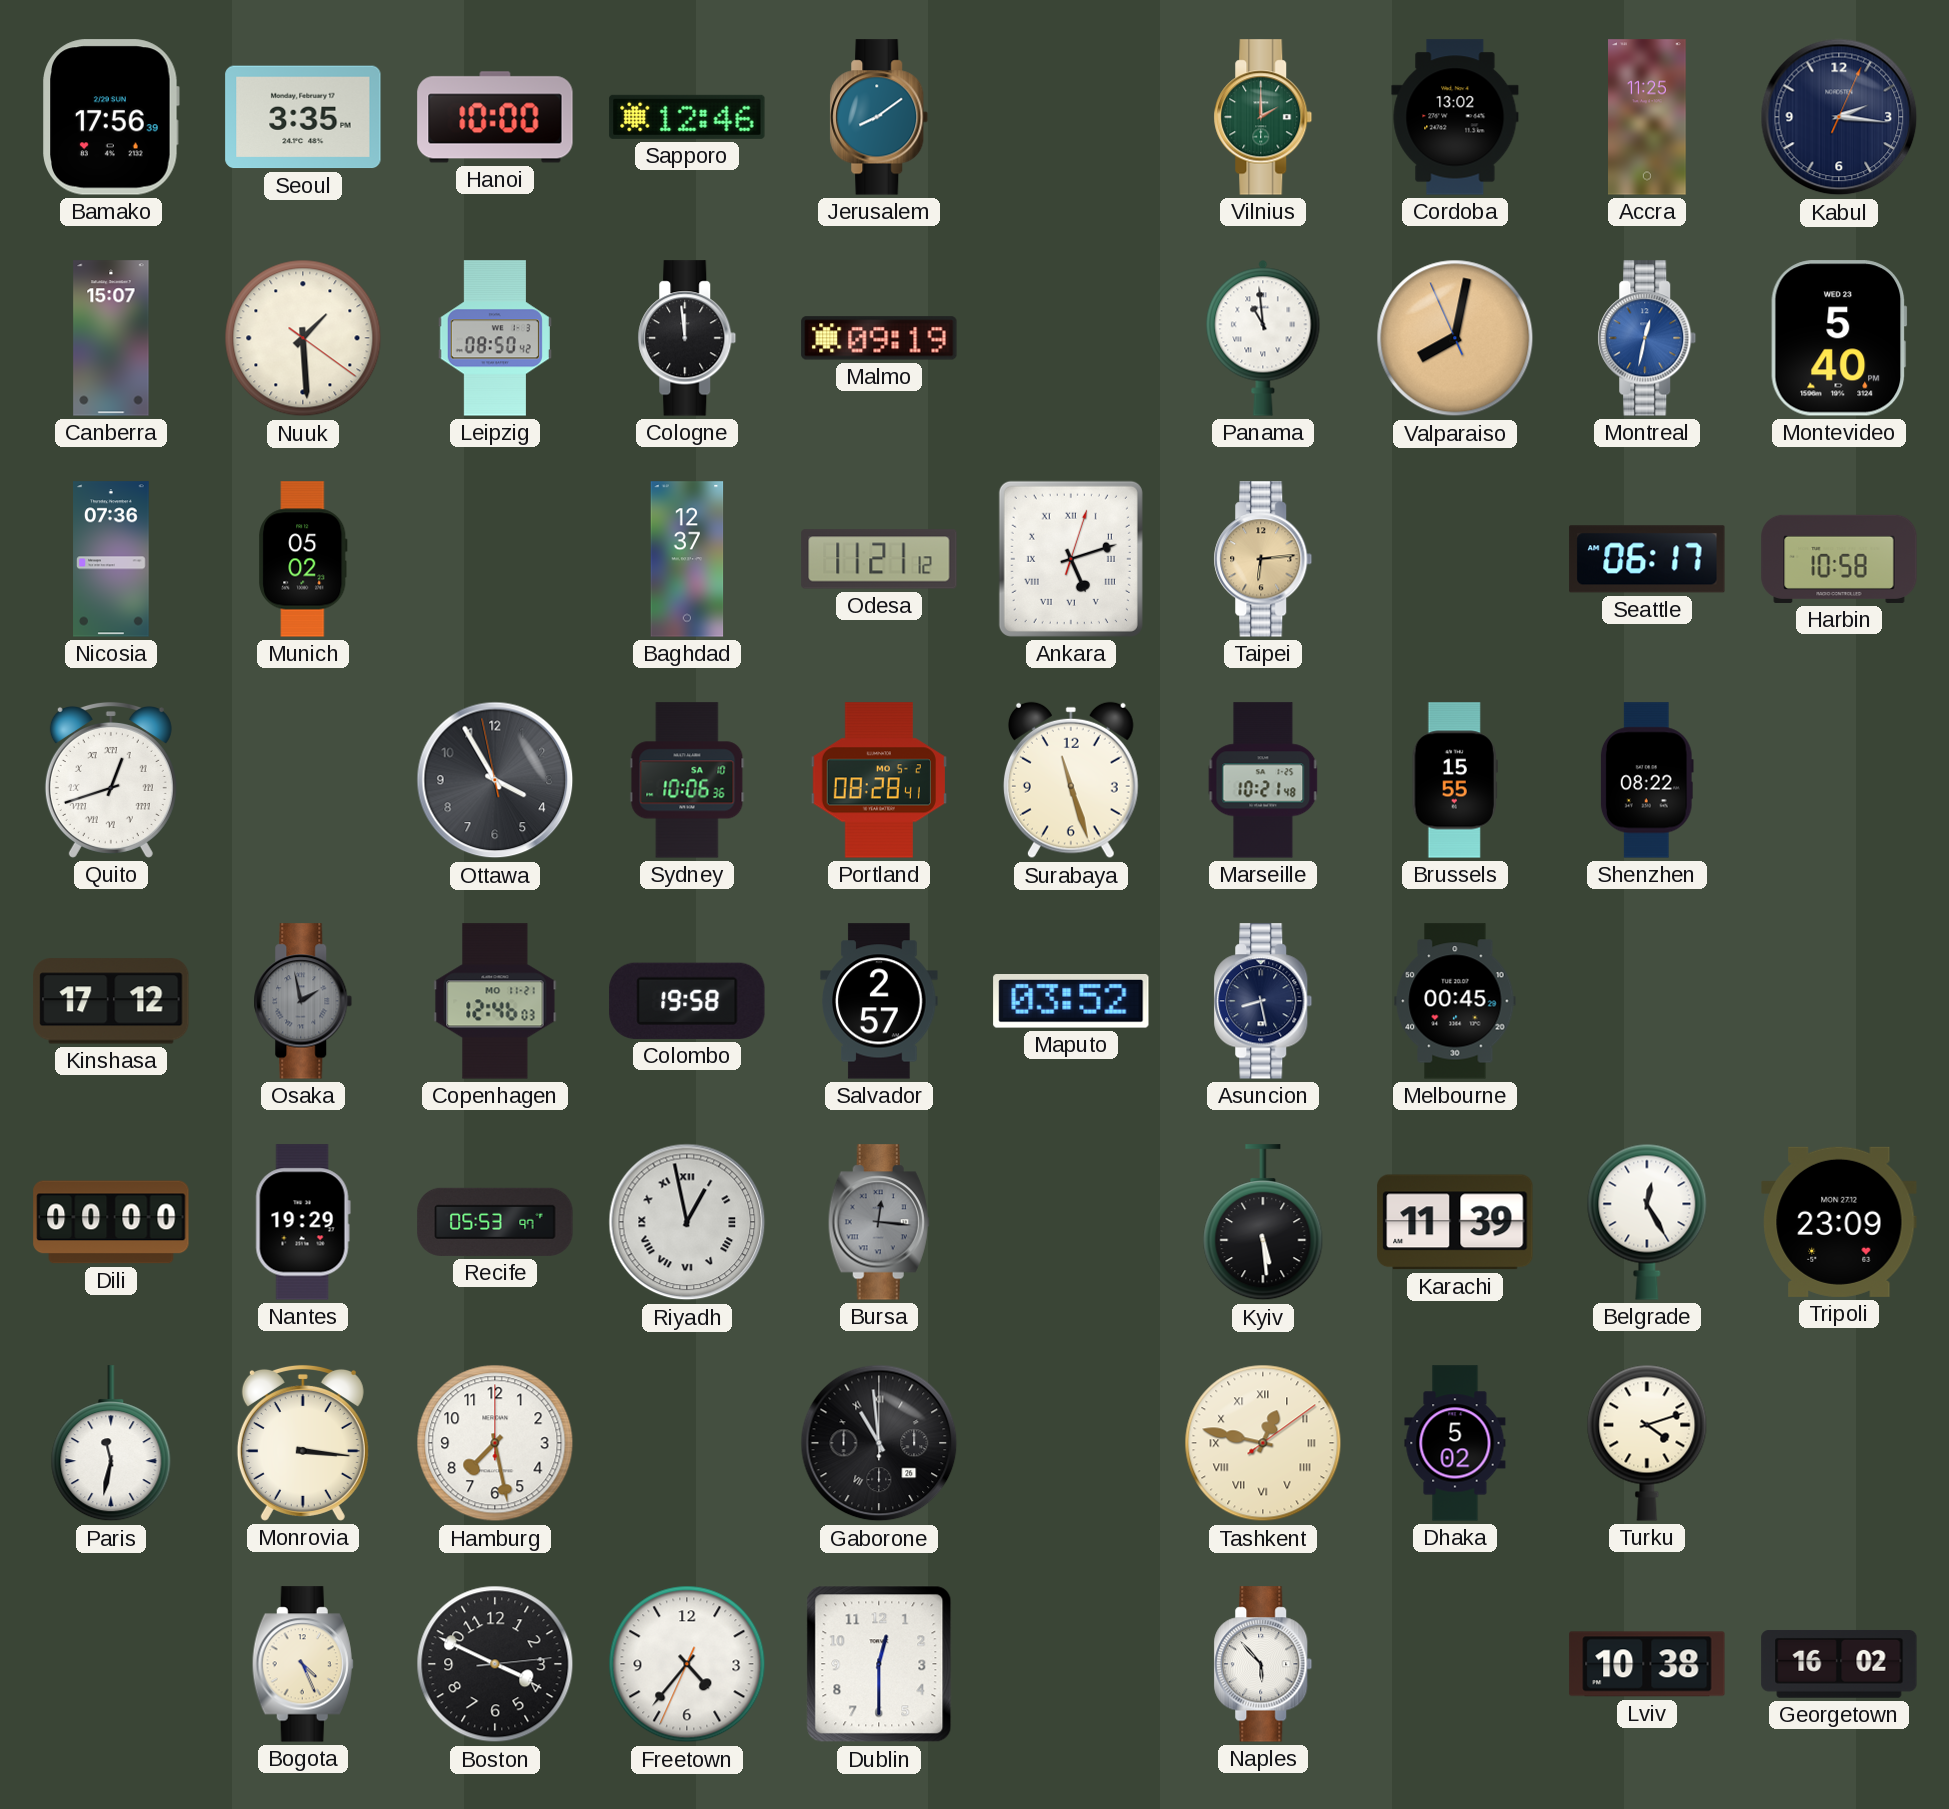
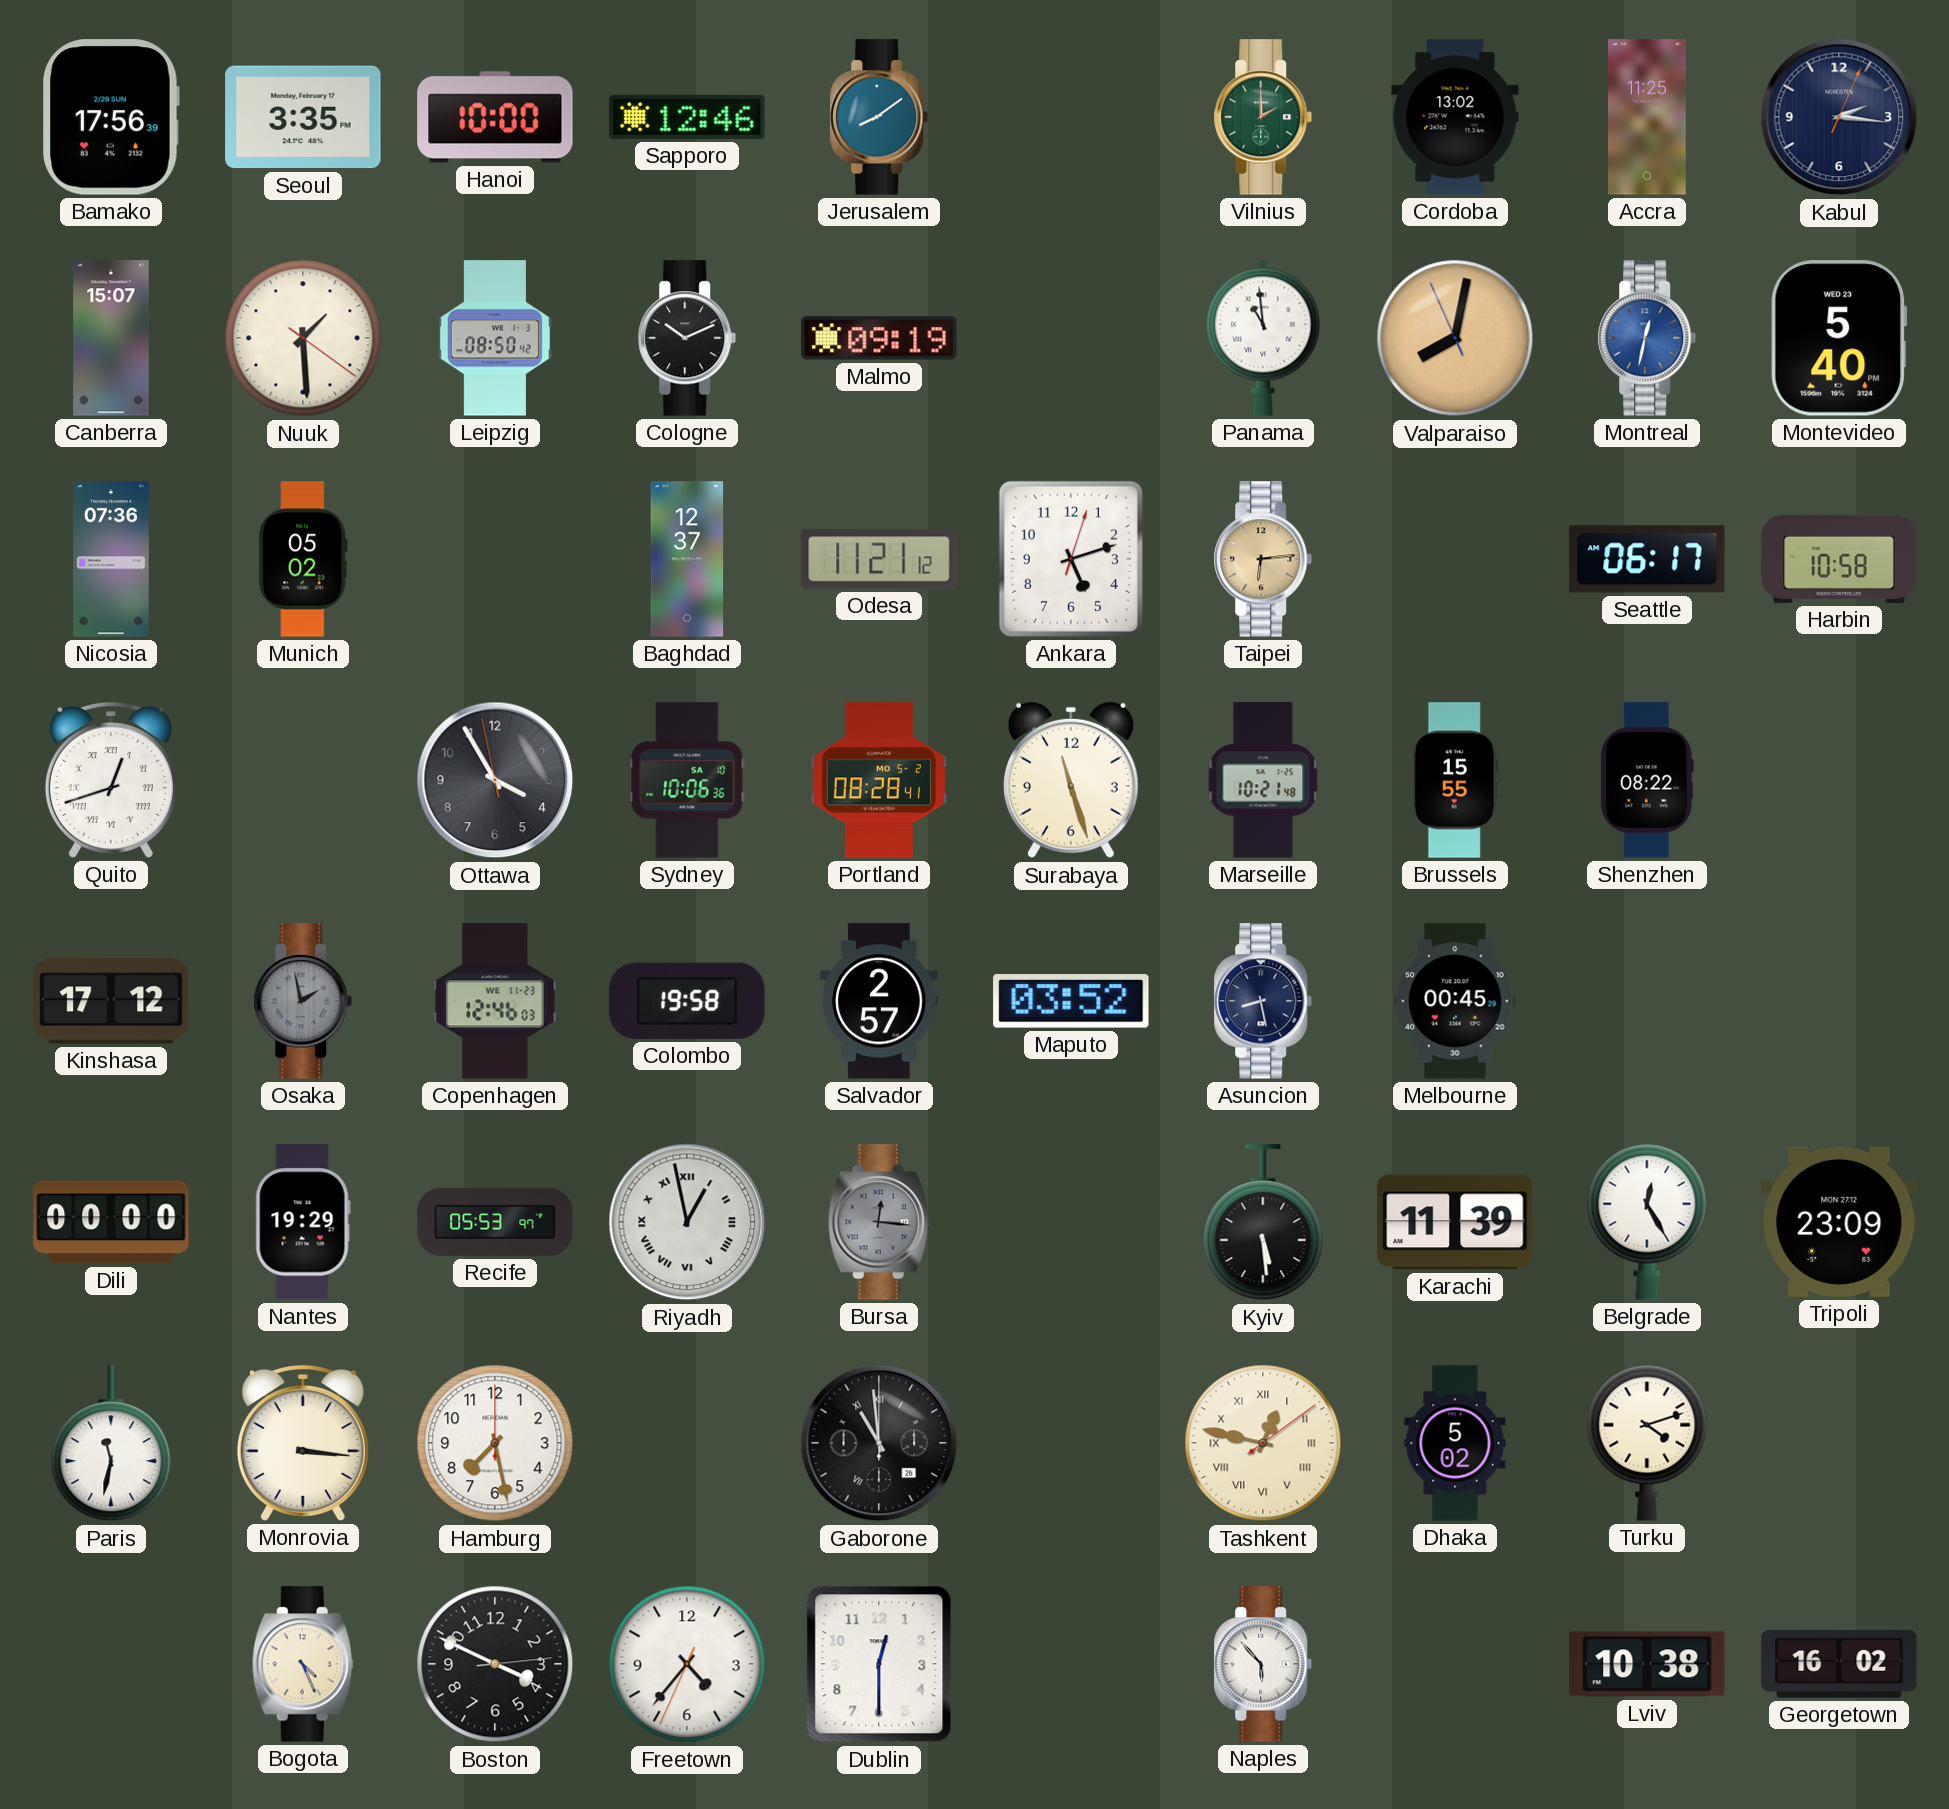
Cologne: 11:59 -> 10:11
Ankara numerals: Roman -> Arabic
Copenhagen date: MO 11-21 -> WE 11-23
